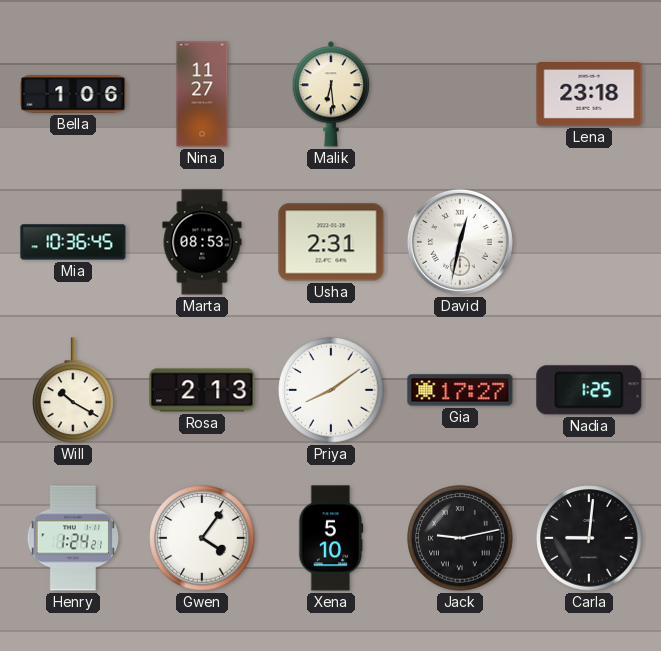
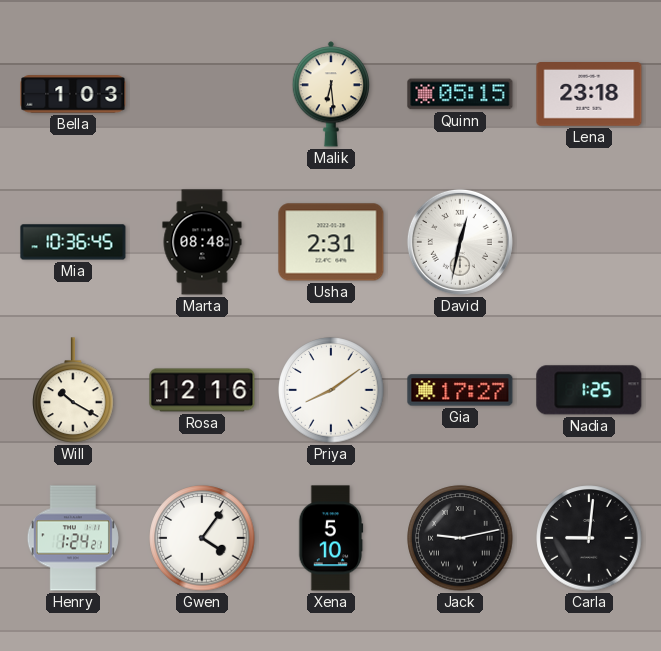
Bella: 1:06 -> 1:03
Nina: 11:27 -> none
Quinn: none -> 05:15
Marta: 08:53 -> 08:48
Rosa: 2:13 -> 12:16
